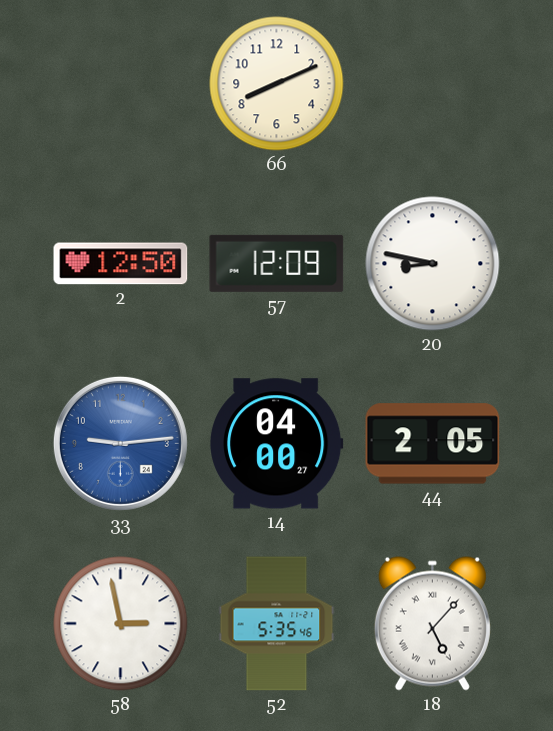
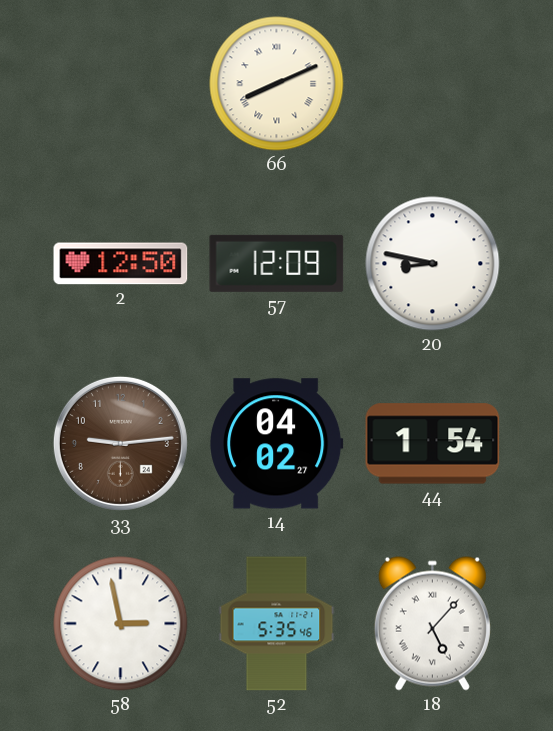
66 numerals: Arabic -> Roman
33 dial: blue -> brown
14: 04:00 -> 04:02
44: 2:05 -> 1:54
